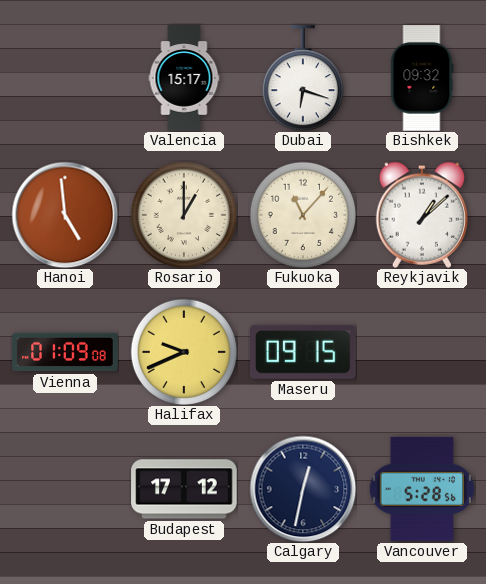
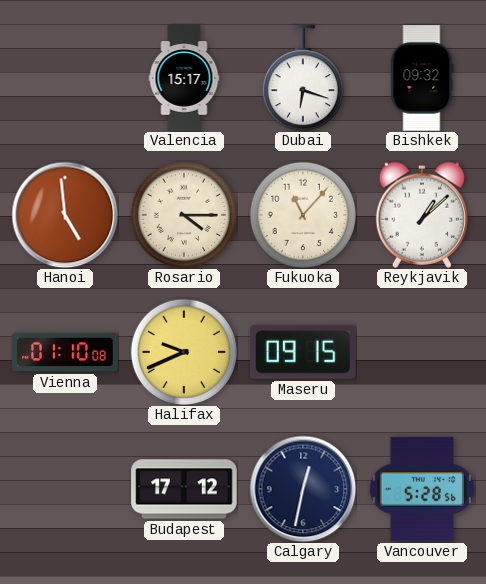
Rosario: 1:00 -> 4:15
Vienna: 01:09 -> 01:10
